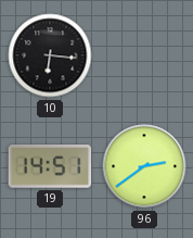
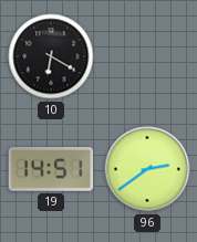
10: 6:16 -> 6:20
